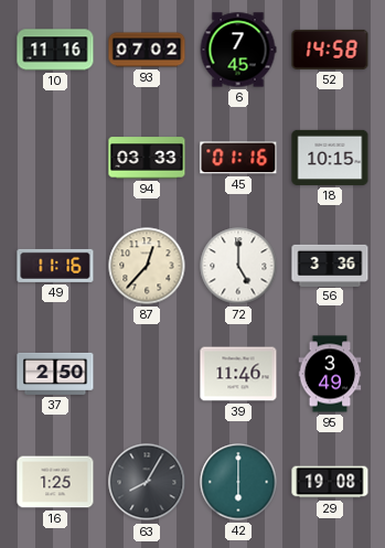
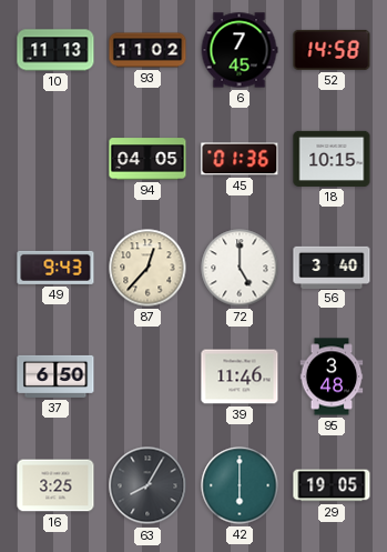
10: 11:16 -> 11:13
93: 07:02 -> 11:02
94: 03:33 -> 04:05
45: 01:16 -> 01:36
49: 11:16 -> 9:43
56: 3:36 -> 3:40
37: 2:50 -> 6:50
95: 3:49 -> 3:48
16: 1:25 -> 3:25
29: 19:08 -> 19:05
